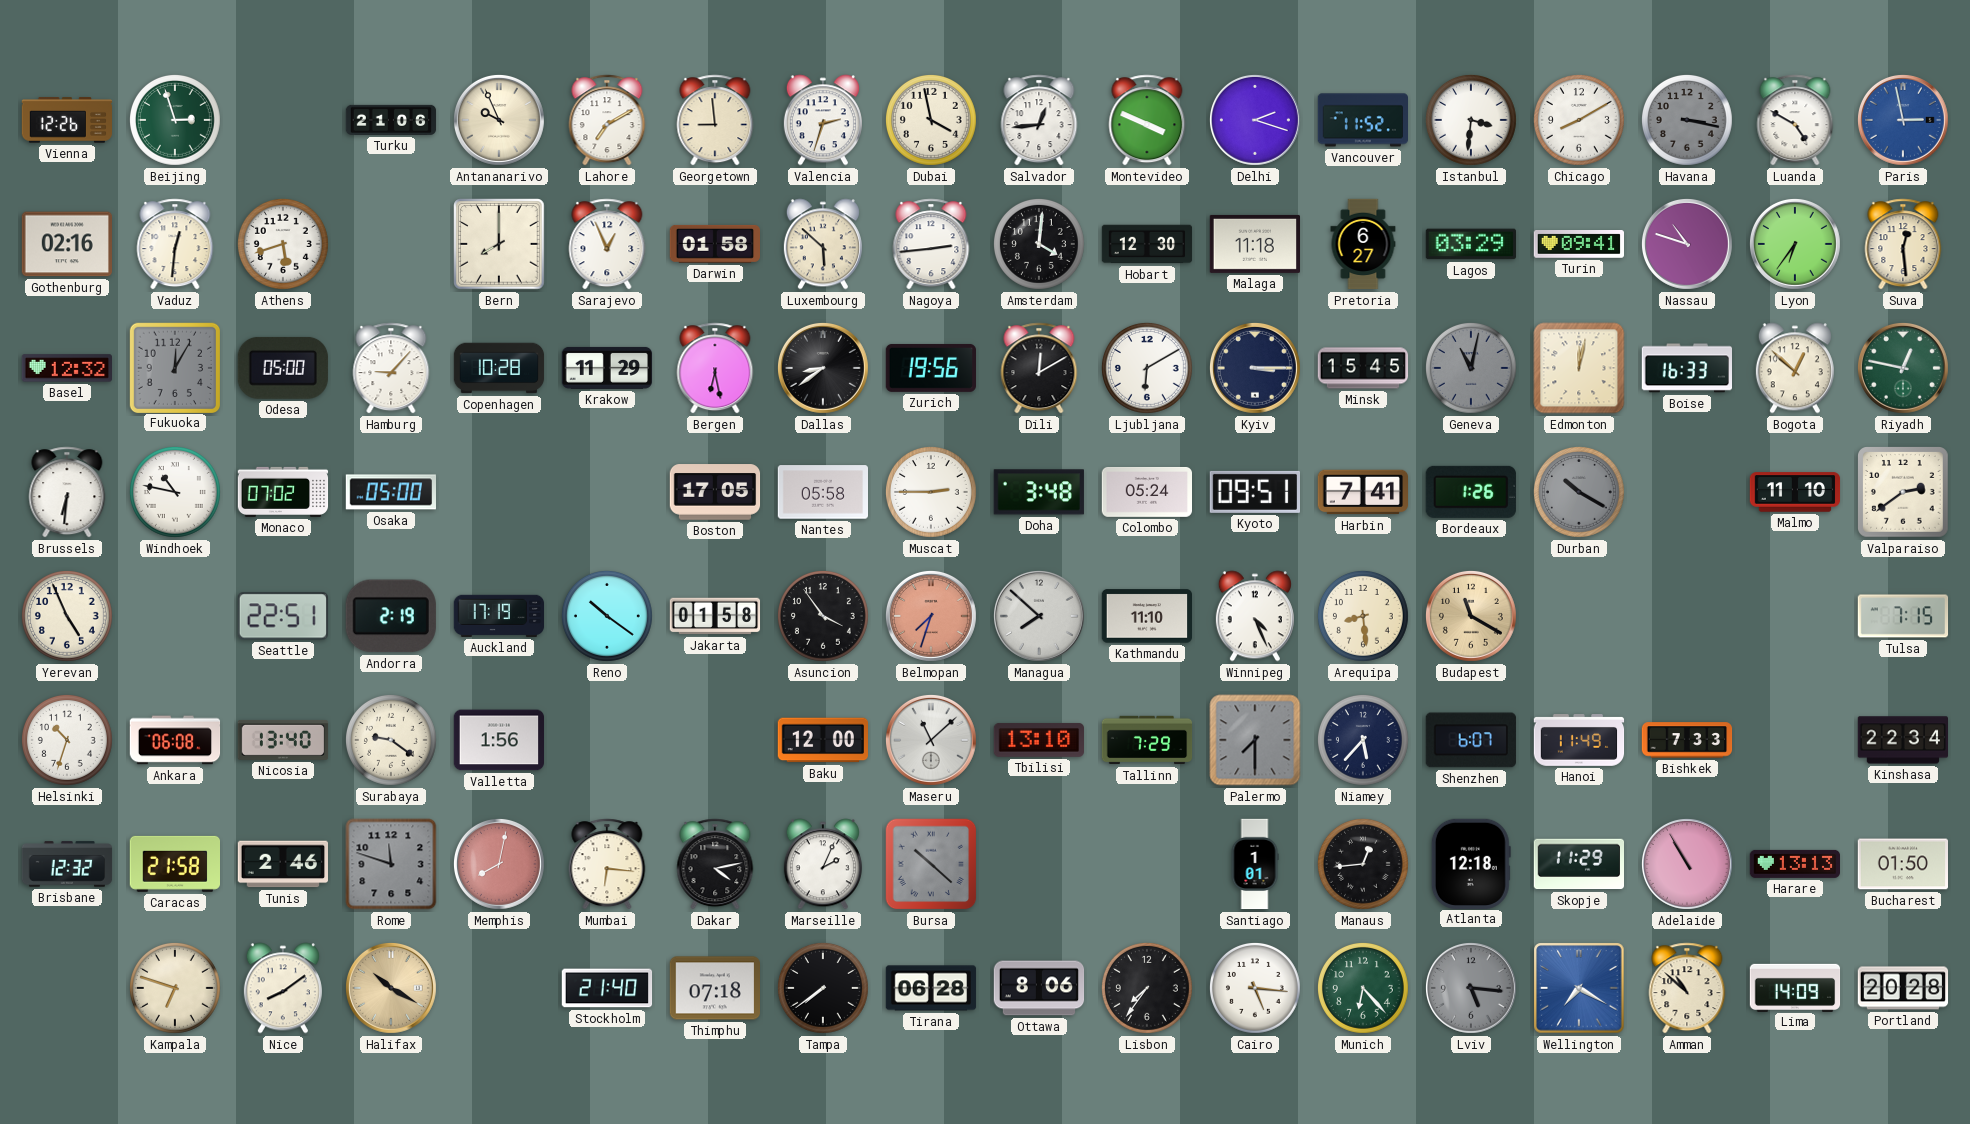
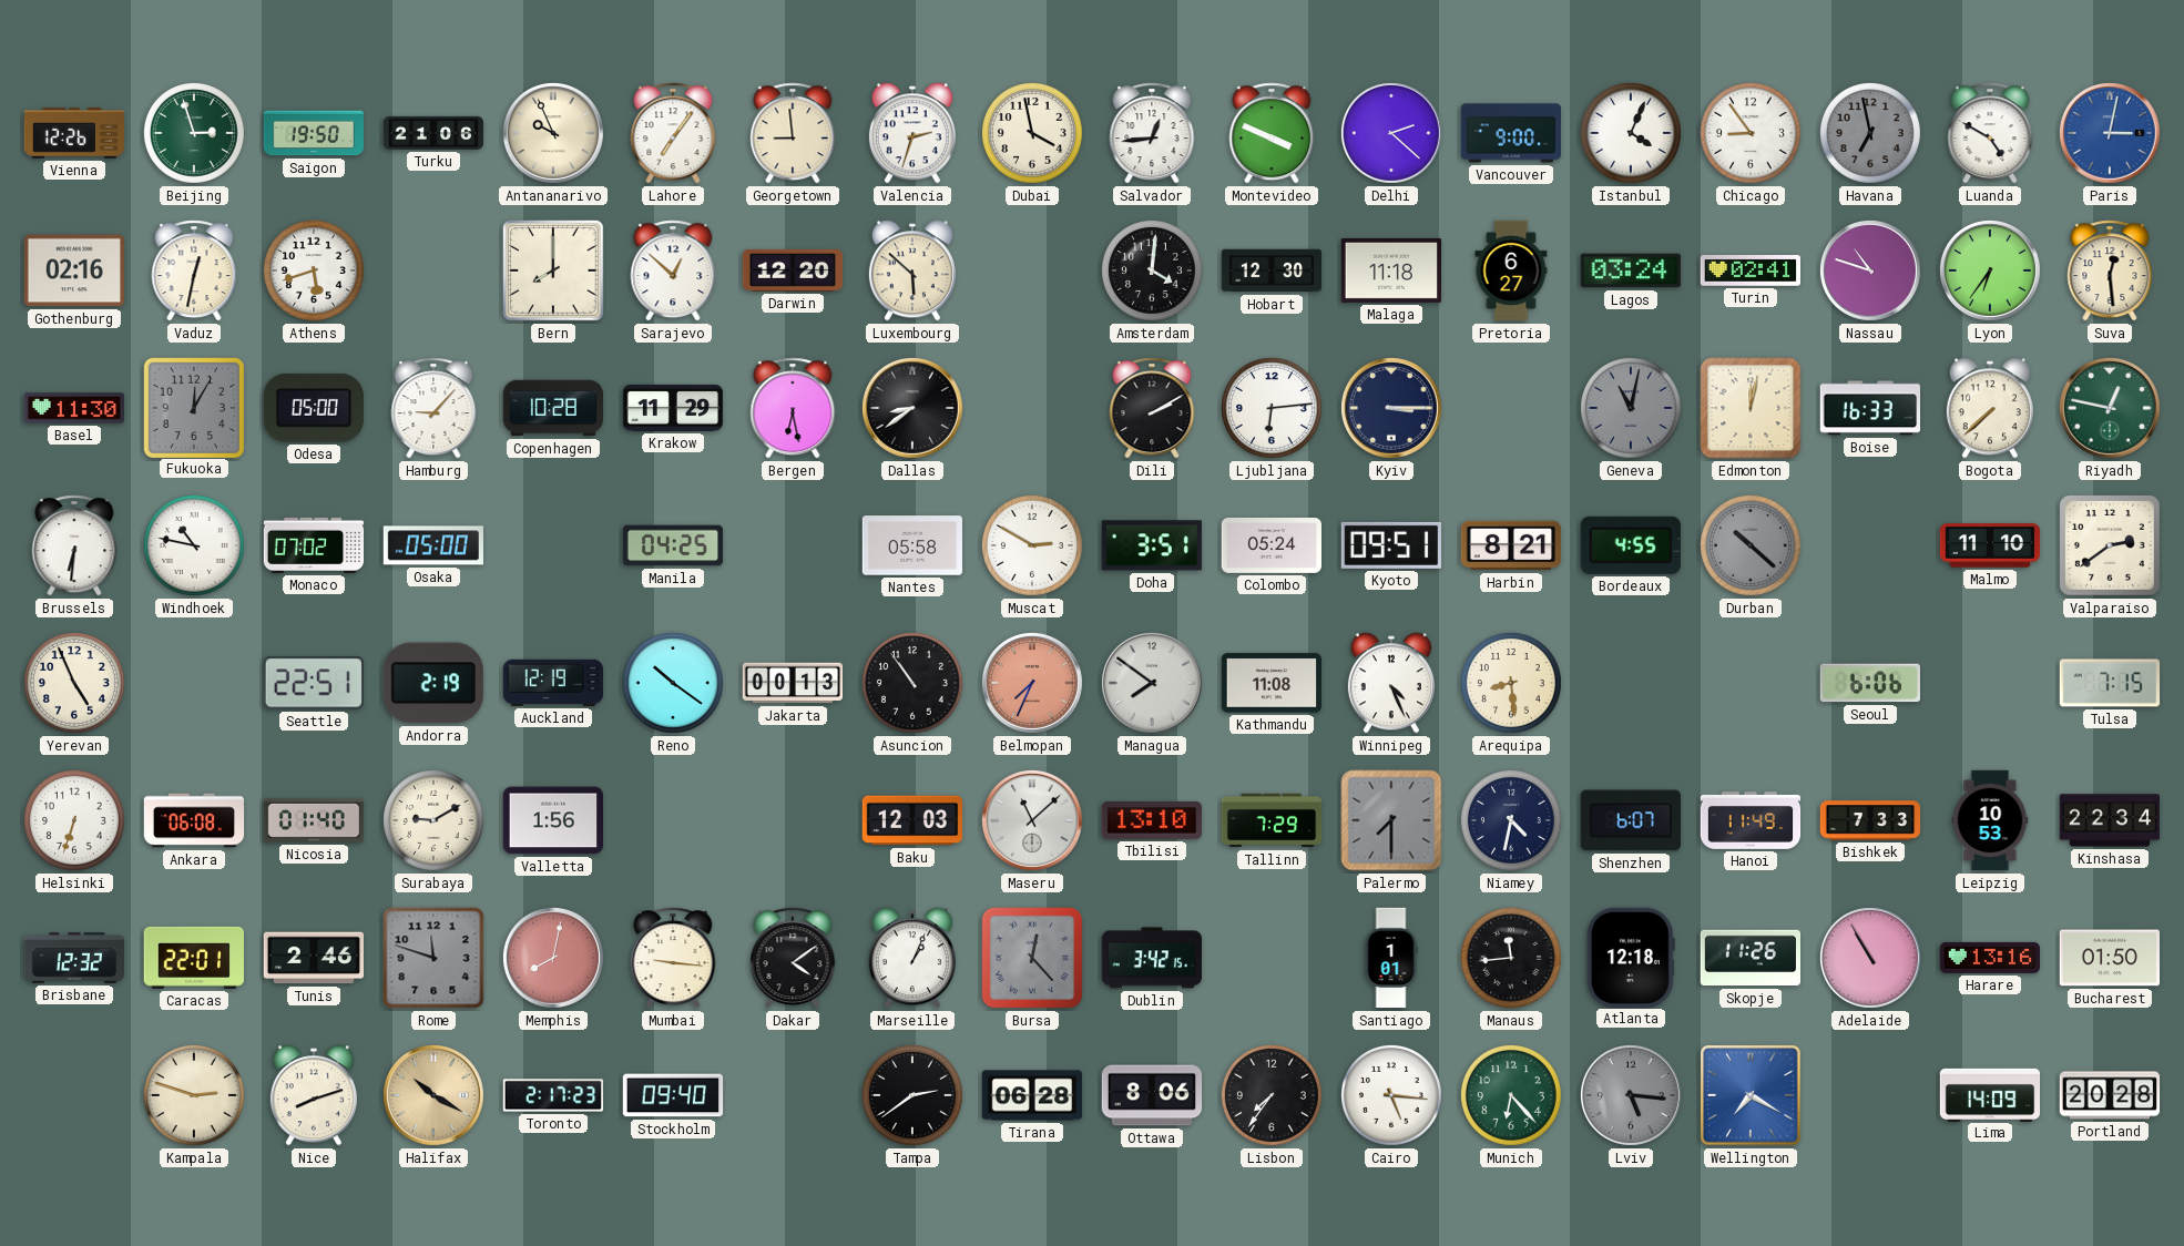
Saigon: none -> 19:50
Lahore: 7:10 -> 7:06
Delhi: 2:18 -> 2:22
Vancouver: 11:52 -> 9:00
Istanbul: 3:31 -> 4:04
Chicago: 8:10 -> 8:54
Havana: 3:17 -> 6:58
Paris: 2:58 -> 3:02
Vaduz: 12:31 -> 12:32
Sarajevo: 12:56 -> 12:52
Darwin: 01:58 -> 12:20
Nagoya: 2:44 -> none
Lagos: 03:29 -> 03:24
Turin: 09:41 -> 02:41
Basel: 12:32 -> 11:30
Zurich: 19:56 -> none
Dili: 12:10 -> 2:10
Ljubljana: 6:10 -> 6:14
Minsk: 15:45 -> none
Bogota: 12:52 -> 7:38
Manila: none -> 04:25
Boston: 17:05 -> none
Muscat: 2:45 -> 2:50
Doha: 3:48 -> 3:51
Harbin: 7:41 -> 8:21
Bordeaux: 1:26 -> 4:55
Durban: 10:20 -> 10:22
Auckland: 17:19 -> 12:19
Jakarta: 01:58 -> 00:13
Asuncion: 3:54 -> 10:54
Belmopan: 7:33 -> 7:34
Managua: 7:52 -> 7:51
Kathmandu: 11:10 -> 11:08
Budapest: 11:20 -> none
Seoul: none -> 6:06
Helsinki: 10:33 -> 6:33
Nicosia: 13:40 -> 01:40
Surabaya: 9:21 -> 9:10
Baku: 12:00 -> 12:03
Niamey: 5:37 -> 4:32
Leipzig: none -> 10:53
Caracas: 21:58 -> 22:01
Mumbai: 6:16 -> 9:16
Dakar: 4:13 -> 4:09
Marseille: 2:04 -> 1:04
Bursa: 10:22 -> 12:23
Dublin: none -> 3:42
Manaus: 12:44 -> 11:44
Skopje: 11:29 -> 11:26
Harare: 13:13 -> 13:16
Kampala: 6:48 -> 2:48
Nice: 8:09 -> 8:12
Toronto: none -> 2:17
Stockholm: 21:40 -> 09:40
Thimphu: 07:18 -> none
Tampa: 7:39 -> 2:39
Amman: 10:52 -> none
